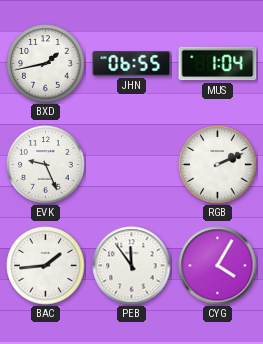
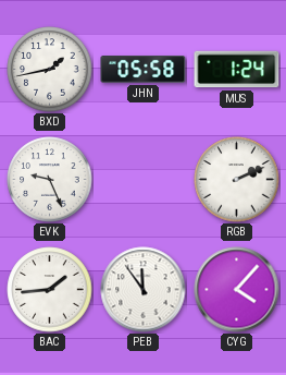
JHN: 06:55 -> 05:58
MUS: 1:04 -> 1:24
CYG: 4:05 -> 4:07
